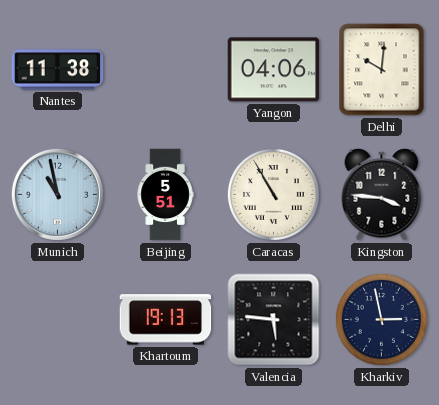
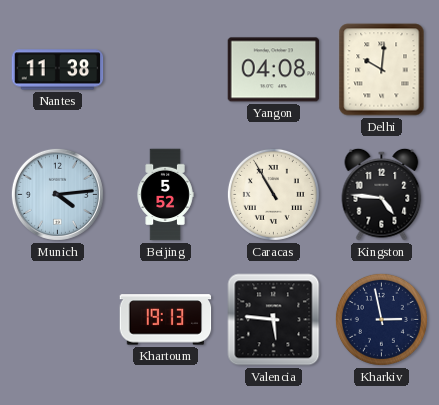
Yangon: 04:06 -> 04:08
Munich: 10:58 -> 4:14
Beijing: 5:51 -> 5:52
Kingston: 3:46 -> 4:46
